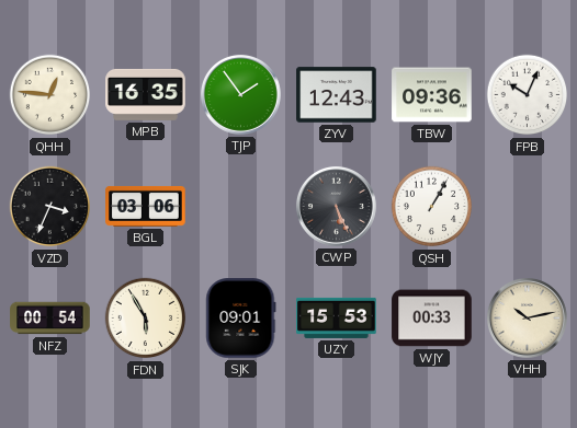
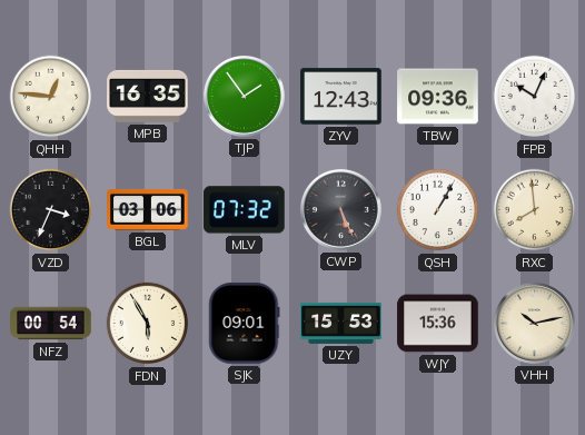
MLV: none -> 07:32
RXC: none -> 7:59
WJY: 00:33 -> 15:36
